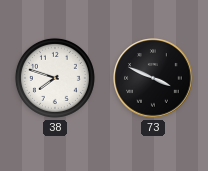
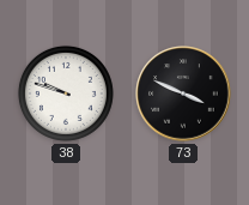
38: 7:48 -> 9:48
